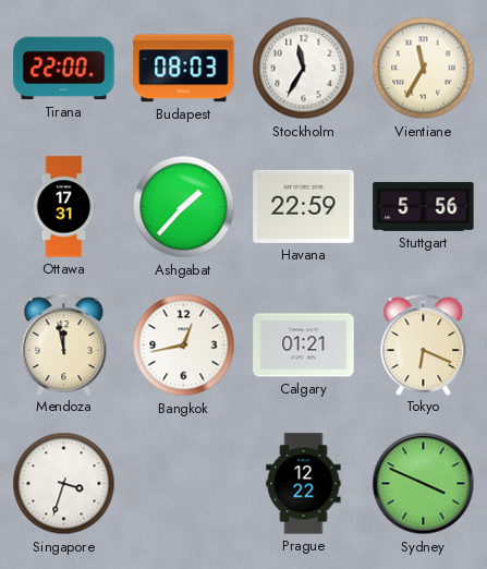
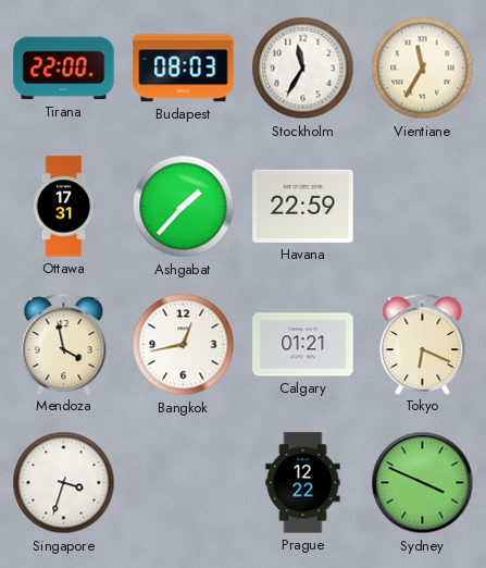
Stuttgart: 5:56 -> none
Mendoza: 11:58 -> 3:58
